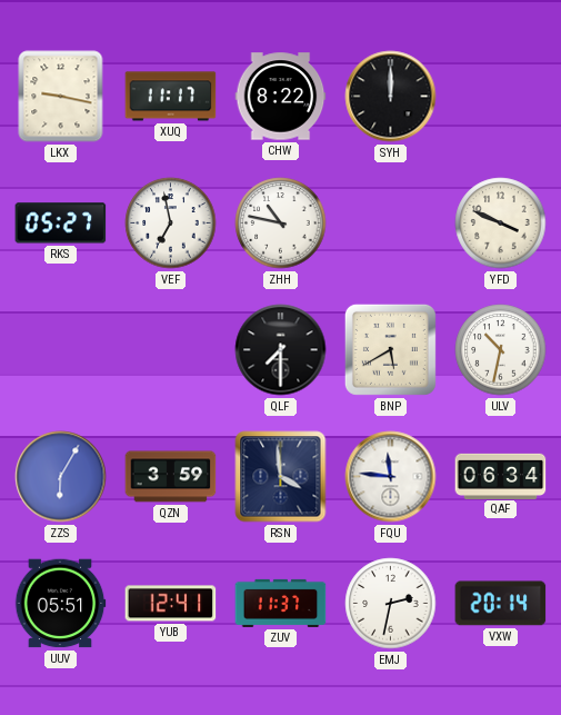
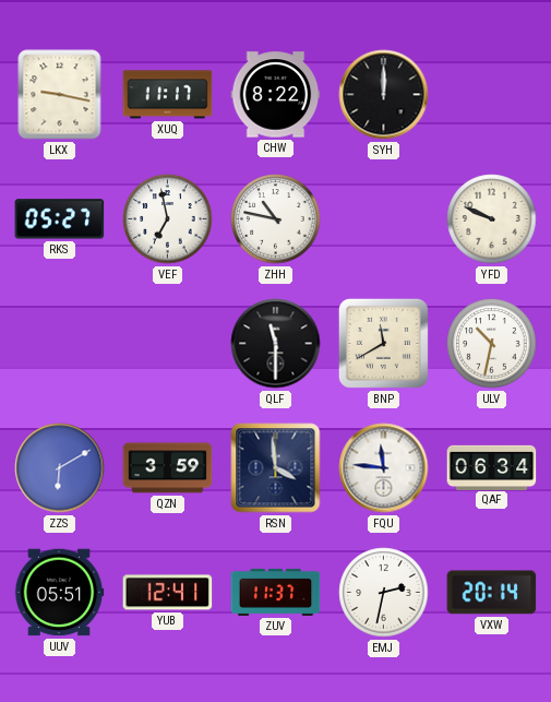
YFD: 3:49 -> 9:49
QLF: 7:30 -> 11:30
BNP: 5:40 -> 11:40
ZZS: 6:05 -> 6:10
